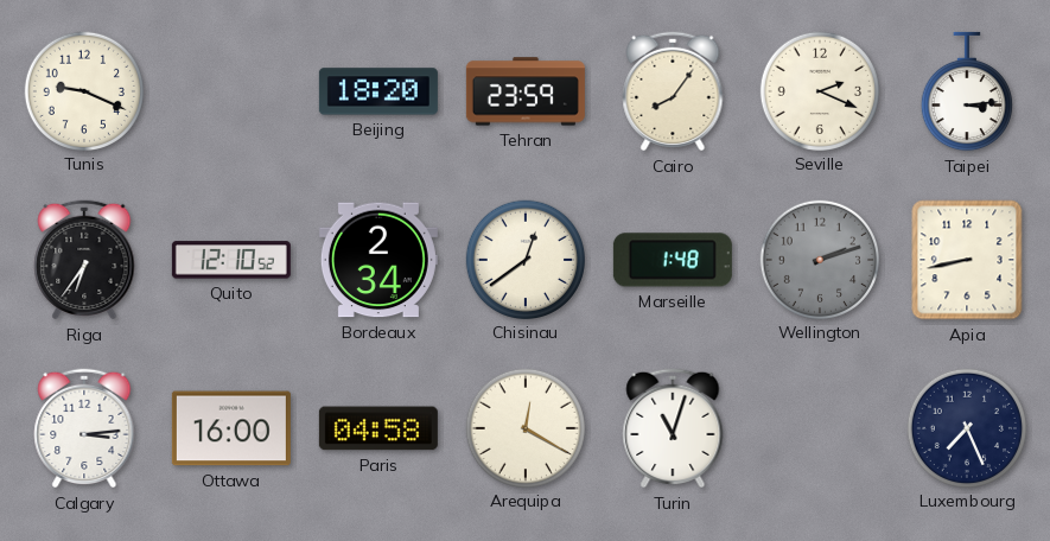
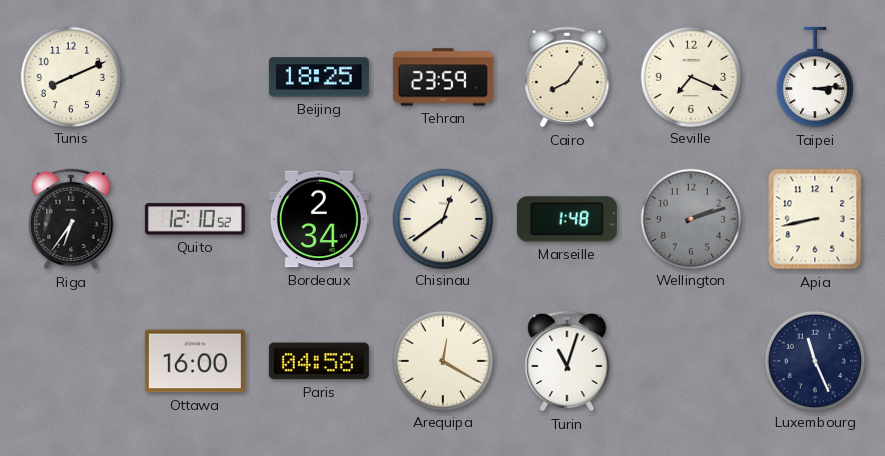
Tunis: 9:19 -> 8:11
Beijing: 18:20 -> 18:25
Seville: 2:19 -> 7:19
Calgary: 3:14 -> none
Luxembourg: 7:26 -> 11:26
